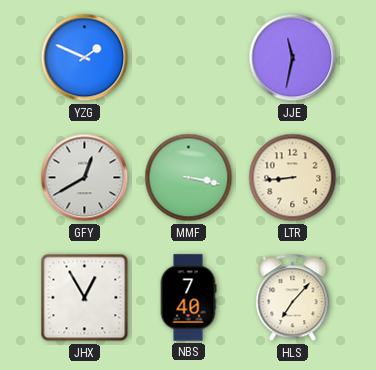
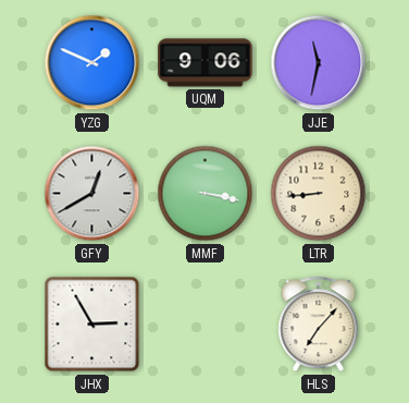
UQM: none -> 9:06
JHX: 12:55 -> 2:55
NBS: 7:40 -> none
